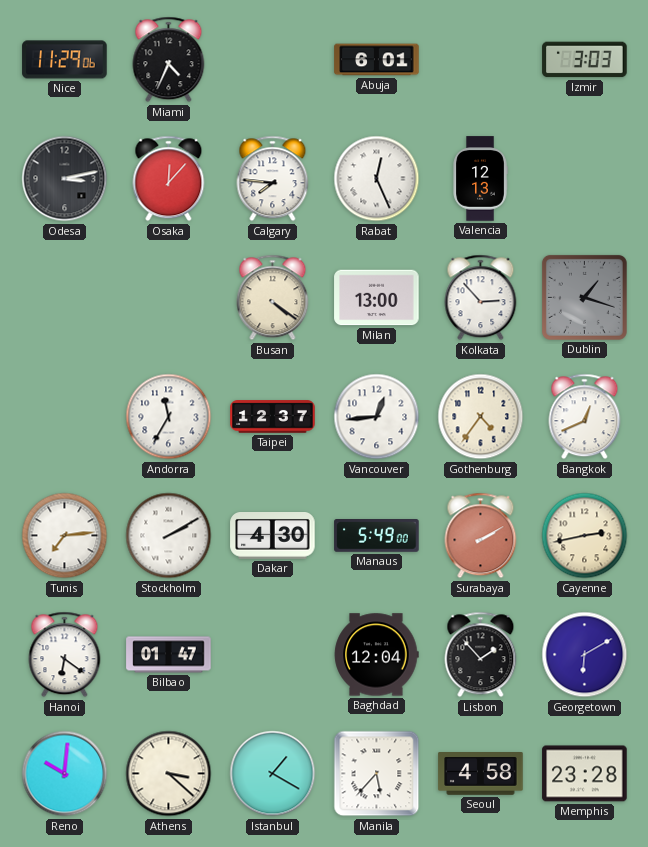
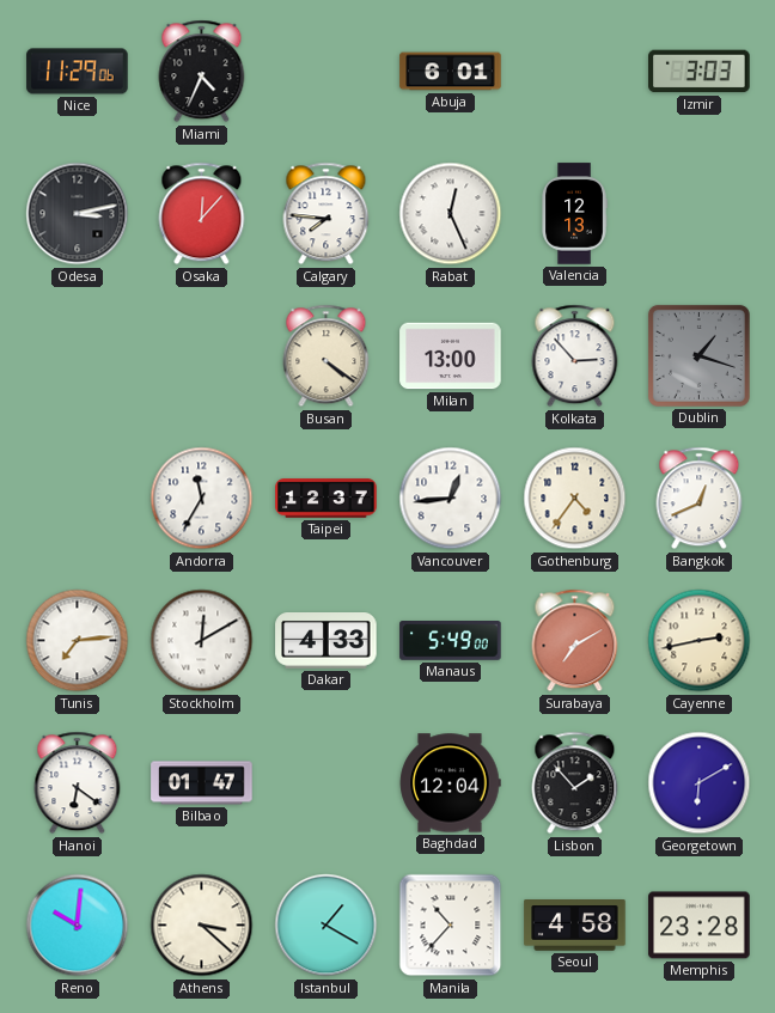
Stockholm: 2:10 -> 12:10
Dakar: 4:30 -> 4:33
Surabaya: 2:10 -> 7:10
Manila: 5:37 -> 10:37
